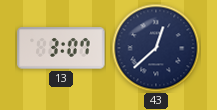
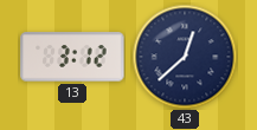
13: 3:07 -> 3:12
